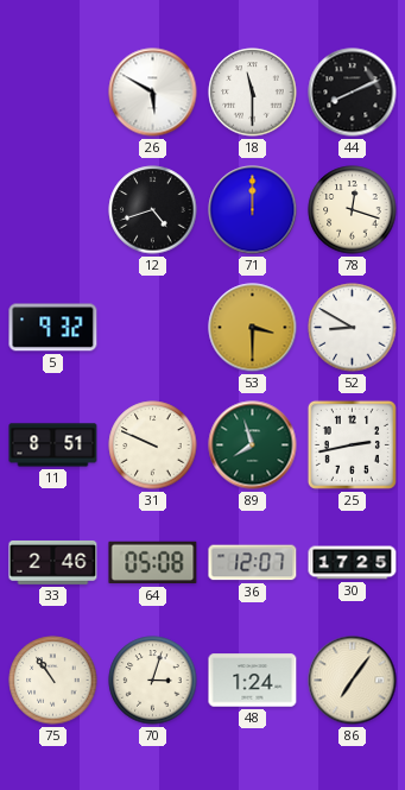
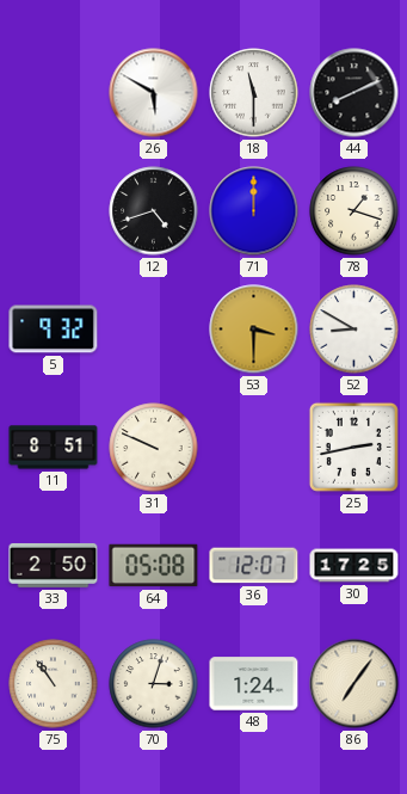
78: 12:18 -> 1:18
89: 7:57 -> none
33: 2:46 -> 2:50
